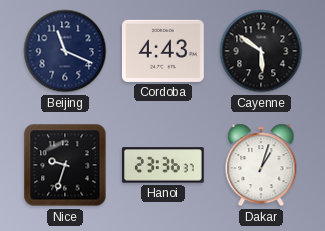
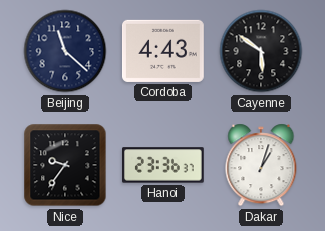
Beijing: 11:19 -> 11:22
Nice: 9:33 -> 9:36
